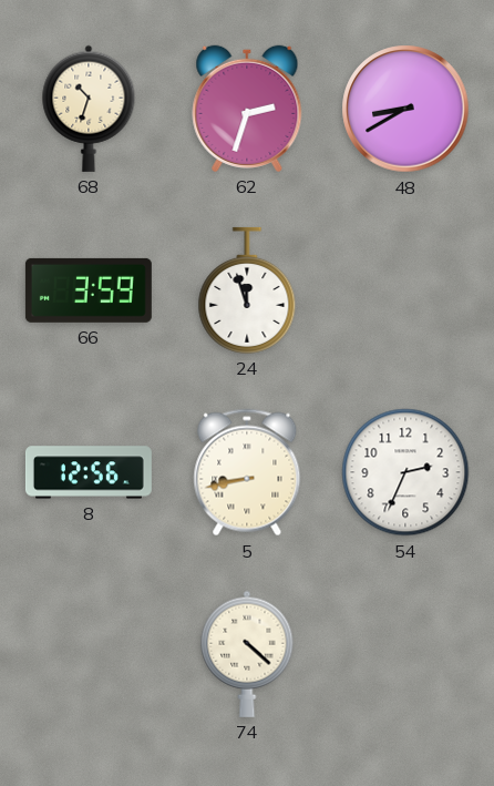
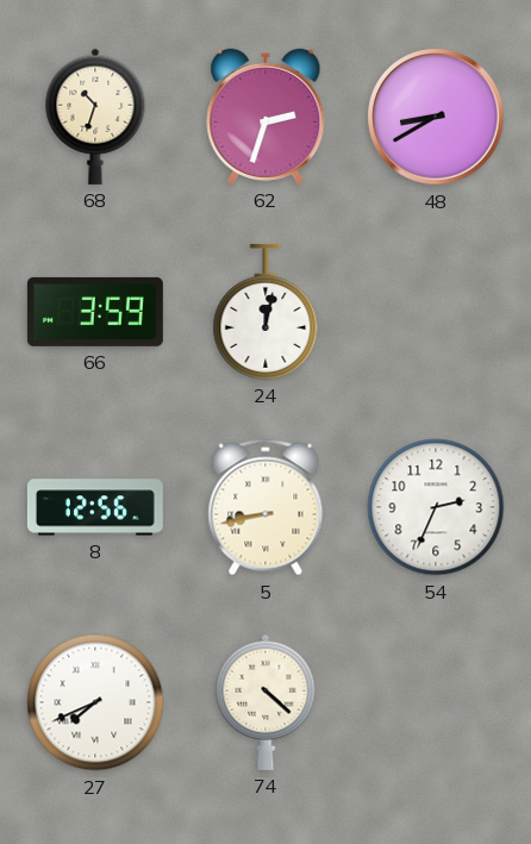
24: 11:57 -> 12:02
27: none -> 7:41
